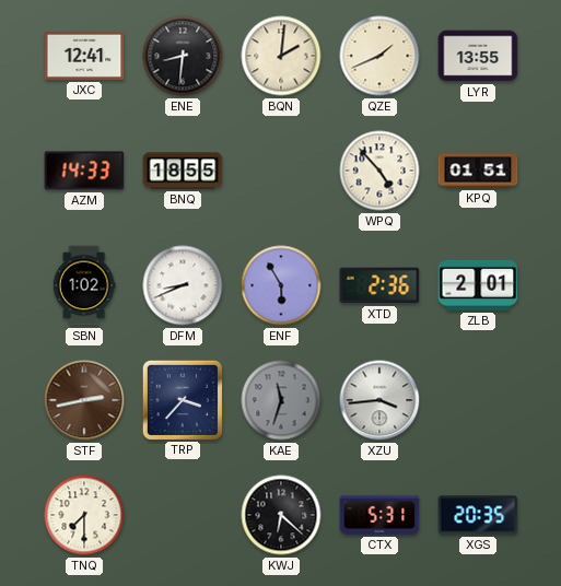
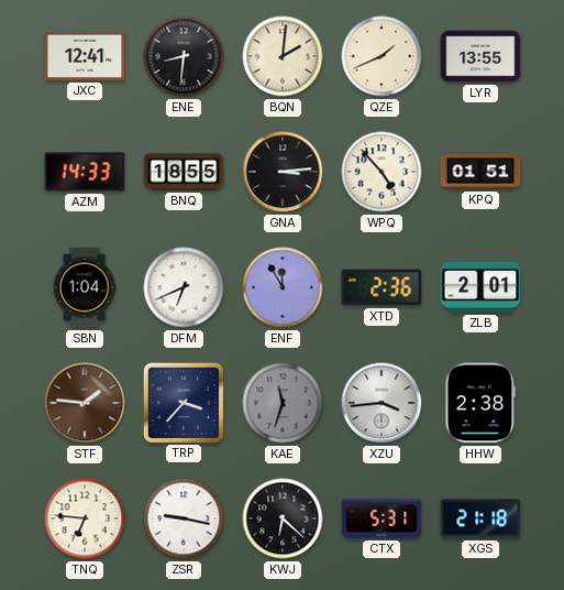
GNA: none -> 3:14
SBN: 1:02 -> 1:04
DFM: 8:41 -> 6:41
ENF: 5:55 -> 11:55
STF: 2:43 -> 1:46
HHW: none -> 2:38
TNQ: 7:30 -> 6:46
ZSR: none -> 9:17
XGS: 20:35 -> 21:18
